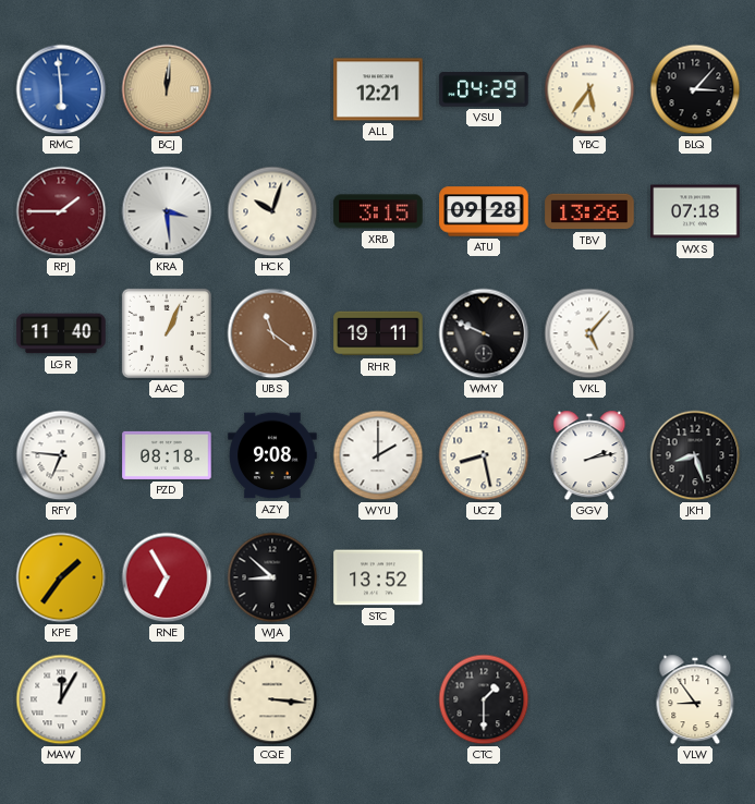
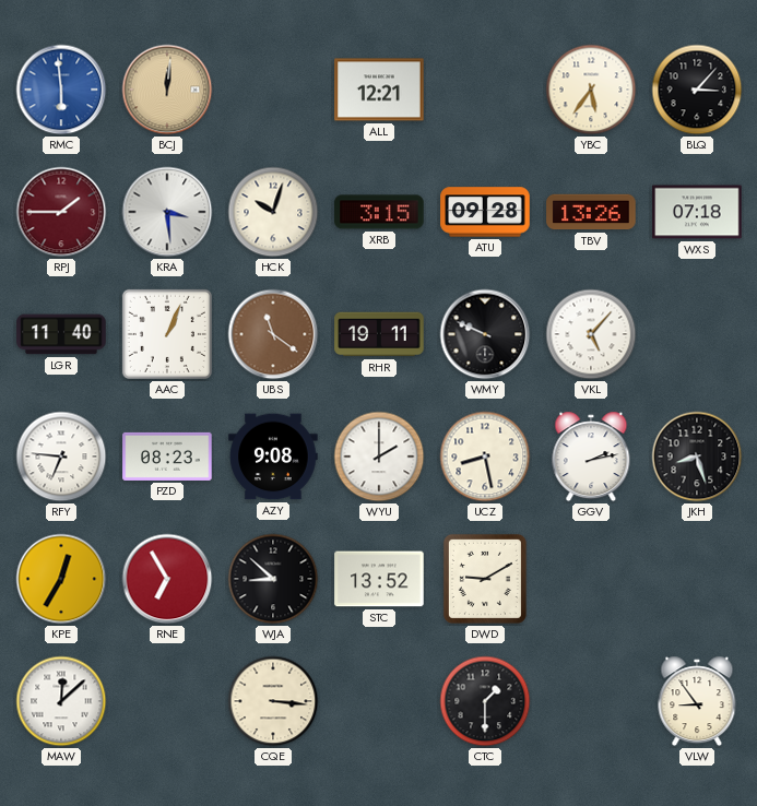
VSU: 04:29 -> none
PZD: 08:18 -> 08:23
KPE: 1:36 -> 12:35
DWD: none -> 9:10
MAW: 12:05 -> 12:08
